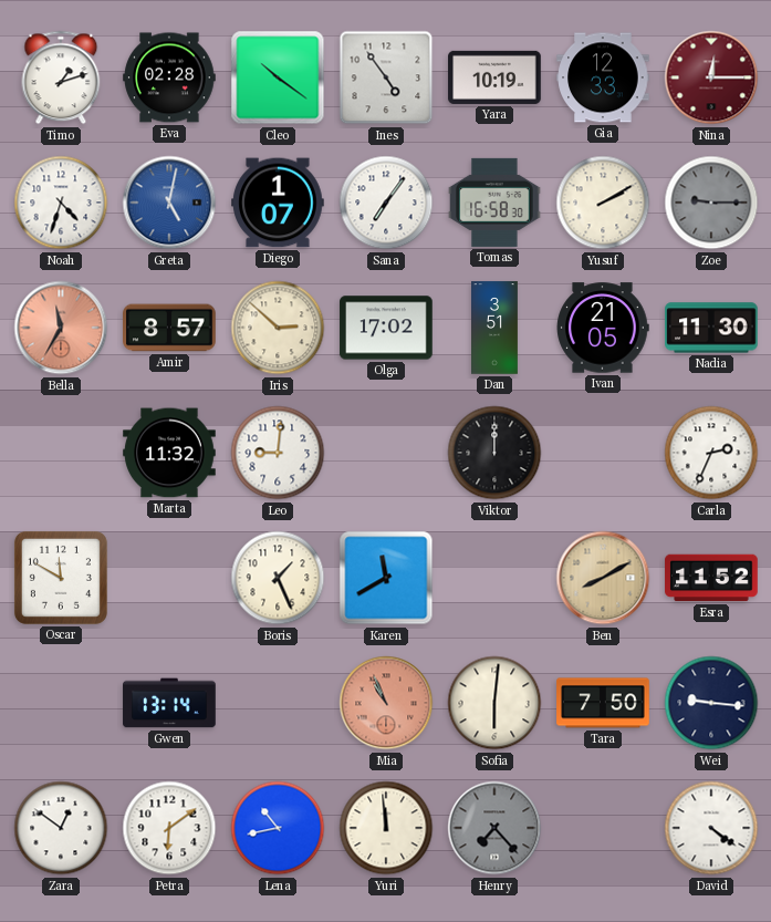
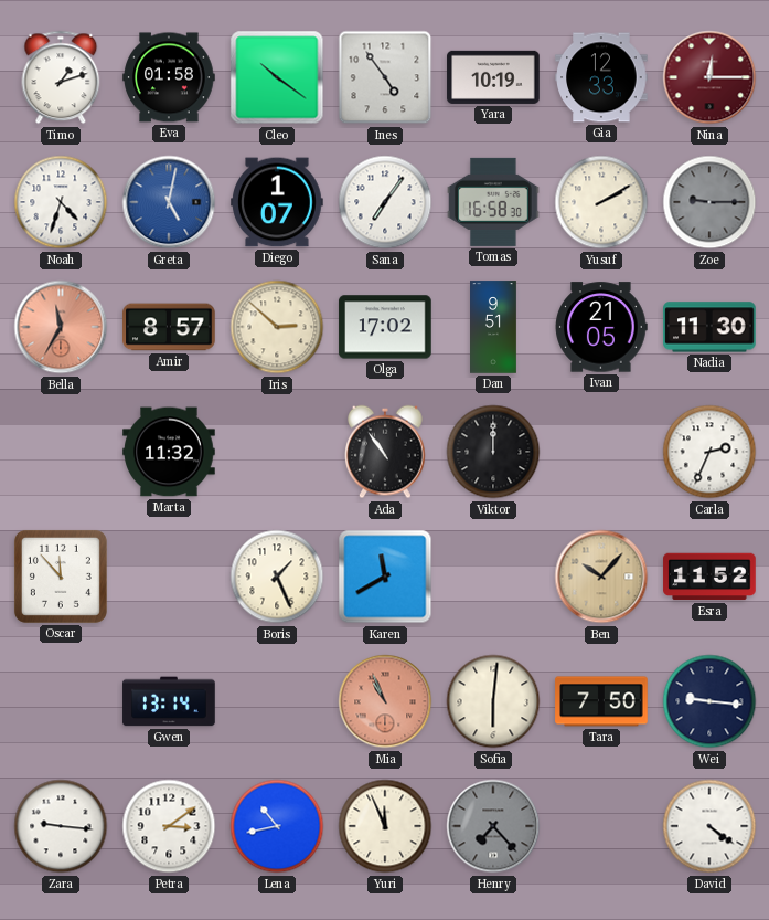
Eva: 02:28 -> 01:58
Dan: 3:51 -> 9:51
Leo: 9:01 -> none
Ada: none -> 10:54
Oscar: 11:50 -> 11:53
Ben: 8:10 -> 10:07
Zara: 12:51 -> 9:16
Petra: 6:09 -> 3:09
Yuri: 11:59 -> 11:56
